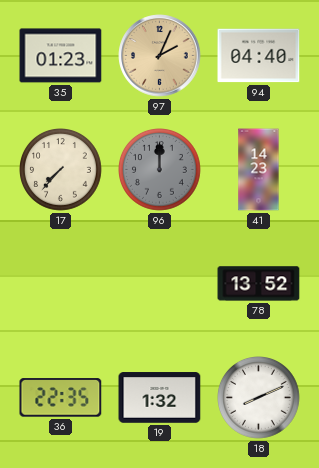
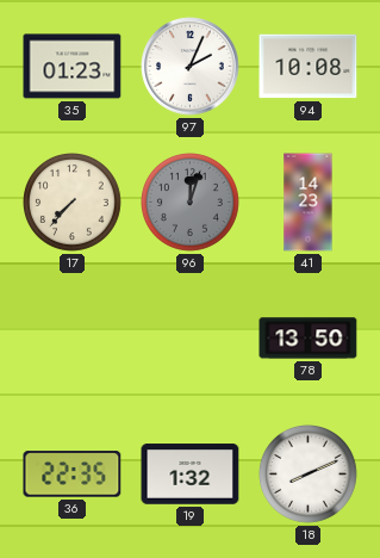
97 dial: champagne -> white
94: 04:40 -> 10:08
96: 12:00 -> 12:03
78: 13:52 -> 13:50
